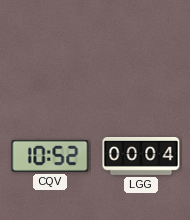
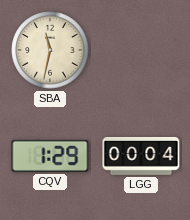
SBA: none -> 11:32
CQV: 10:52 -> 1:29
